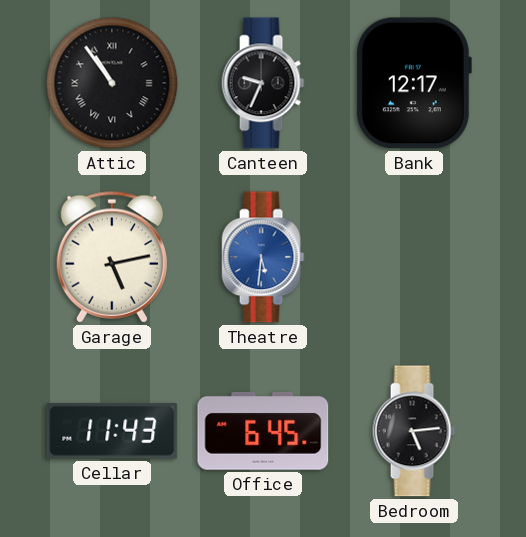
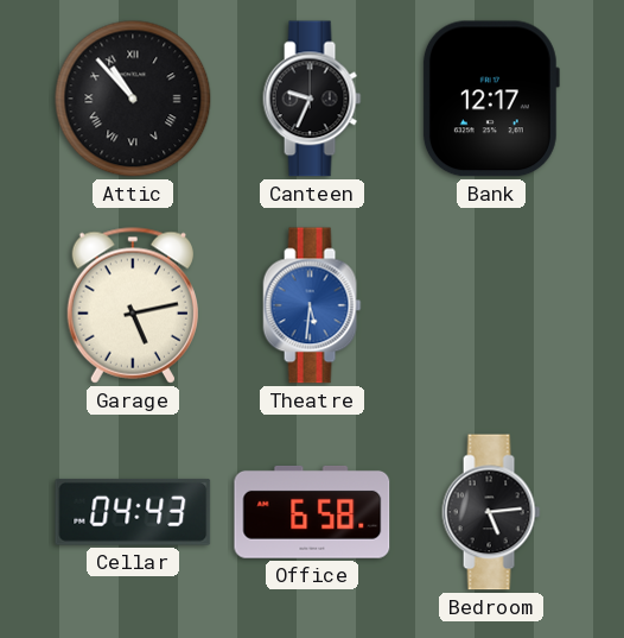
Attic: 10:54 -> 10:53
Cellar: 11:43 -> 04:43
Office: 6:45 -> 6:58
